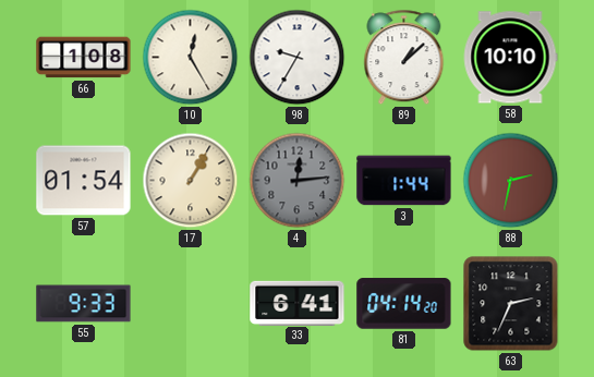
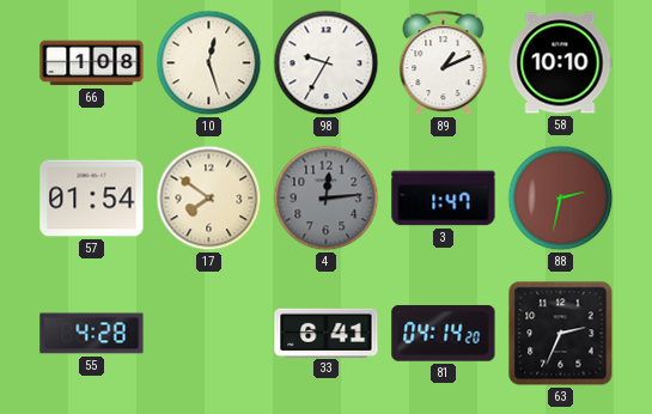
10: 12:25 -> 12:27
89: 1:08 -> 1:11
17: 1:05 -> 7:51
3: 1:44 -> 1:47
55: 9:33 -> 4:28
